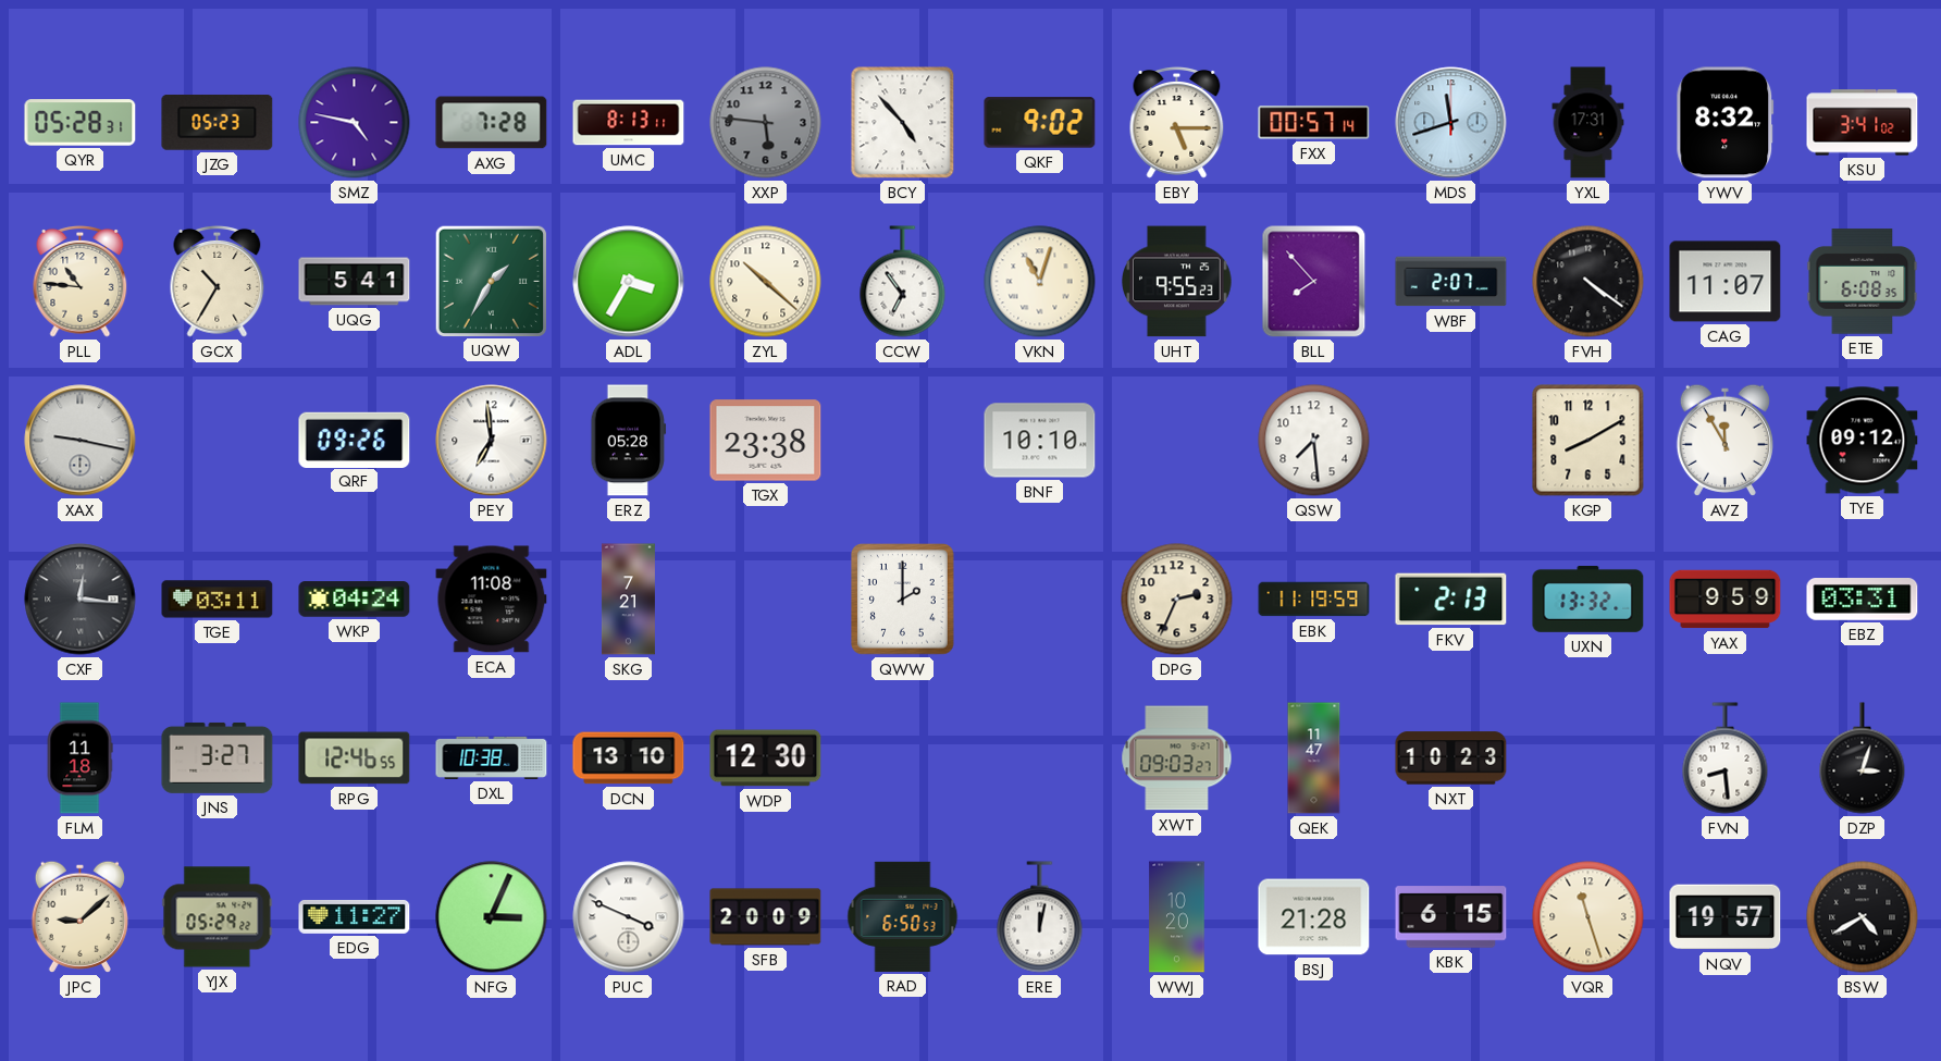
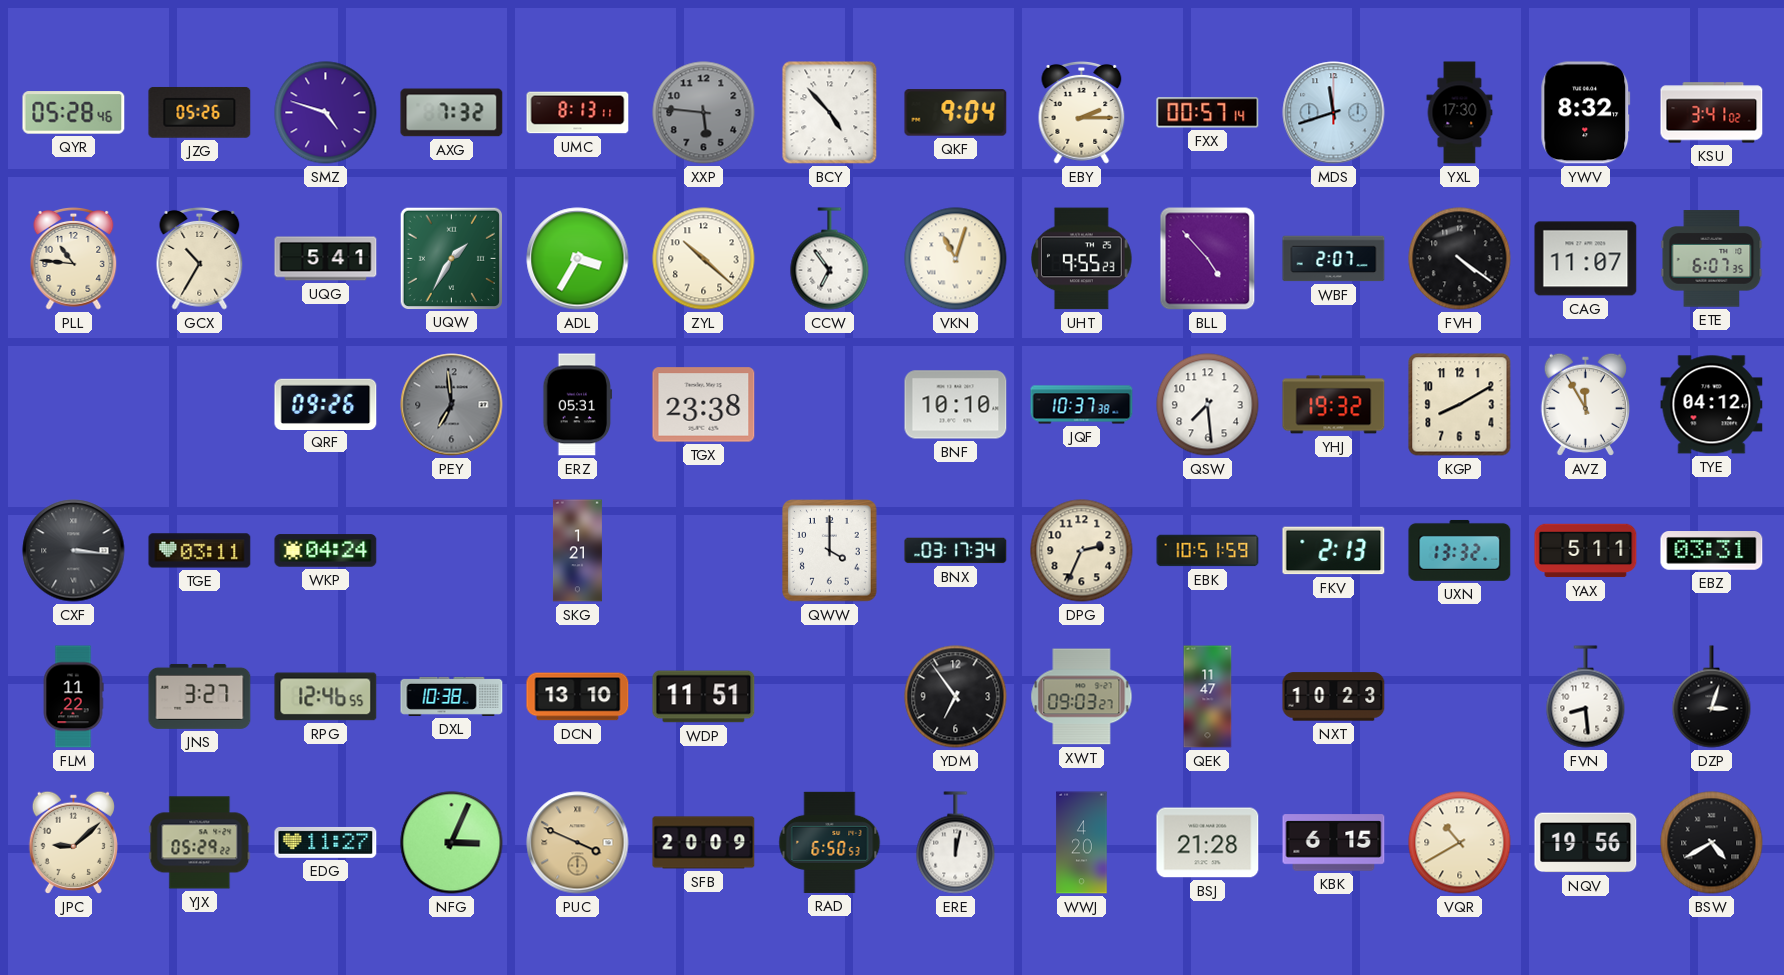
QYR: 05:28:31 -> 05:28:46
JZG: 05:23 -> 05:26
SMZ: 4:47 -> 4:48
AXG: 7:28 -> 7:32
QKF: 9:02 -> 9:04
EBY: 5:15 -> 2:15
YXL: 17:31 -> 17:30
BLL: 7:53 -> 4:53
ETE: 6:08 -> 6:07
XAX: 9:17 -> none
PEY dial: white -> grey
ERZ: 05:28 -> 05:31
JQF: none -> 10:37
YHJ: none -> 19:32
TYE: 09:12 -> 04:12
CXF: 12:16 -> 3:16
ECA: 11:08 -> none
SKG: 7:21 -> 1:21
QWW: 2:00 -> 4:00
BNX: none -> 03:17
EBK: 11:19 -> 10:51
YAX: 9:59 -> 5:11
FLM: 11:18 -> 11:22
WDP: 12:30 -> 11:51
YDM: none -> 6:54
PUC dial: white -> champagne
WWJ: 10:20 -> 4:20
VQR: 11:27 -> 10:40
NQV: 19:57 -> 19:56
